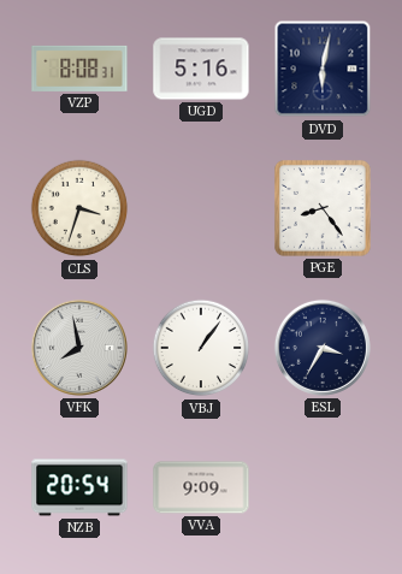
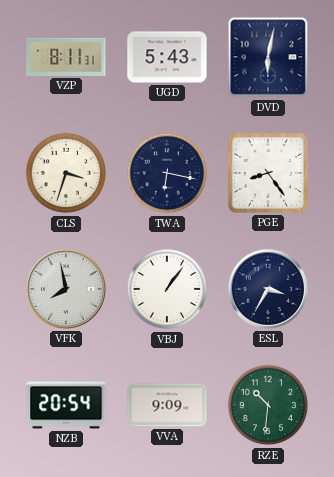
VZP: 8:08 -> 8:11
UGD: 5:16 -> 5:43
TWA: none -> 6:17
RZE: none -> 10:31
